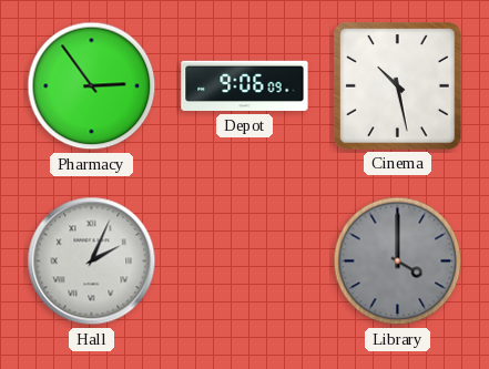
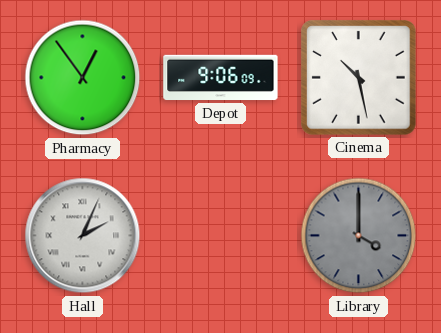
Pharmacy: 2:54 -> 12:54
